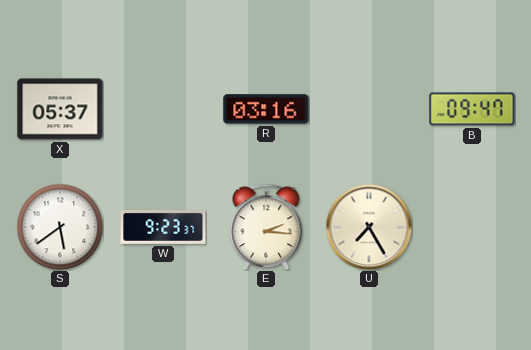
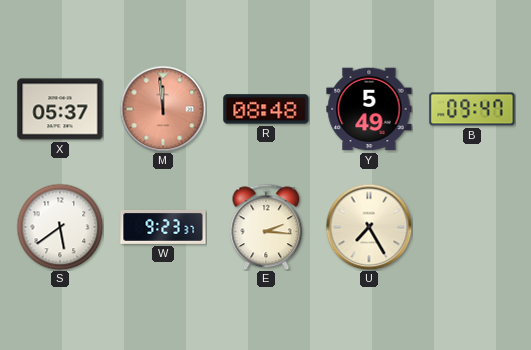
M: none -> 11:59
R: 03:16 -> 08:48
Y: none -> 5:49
